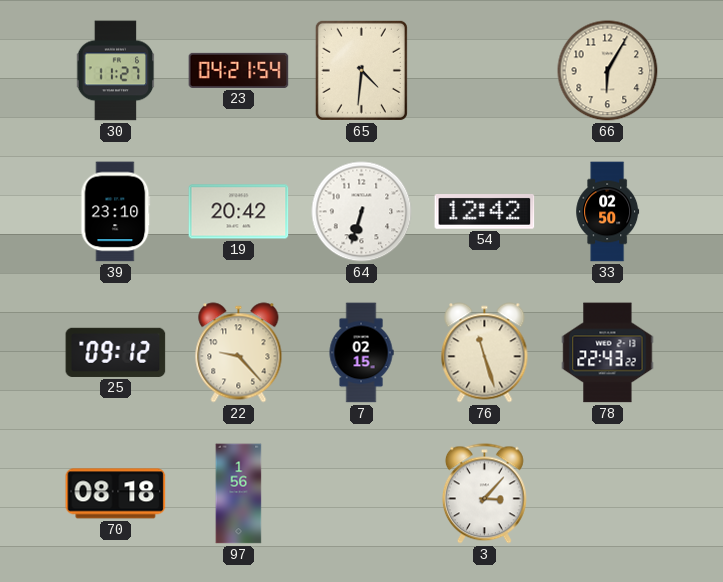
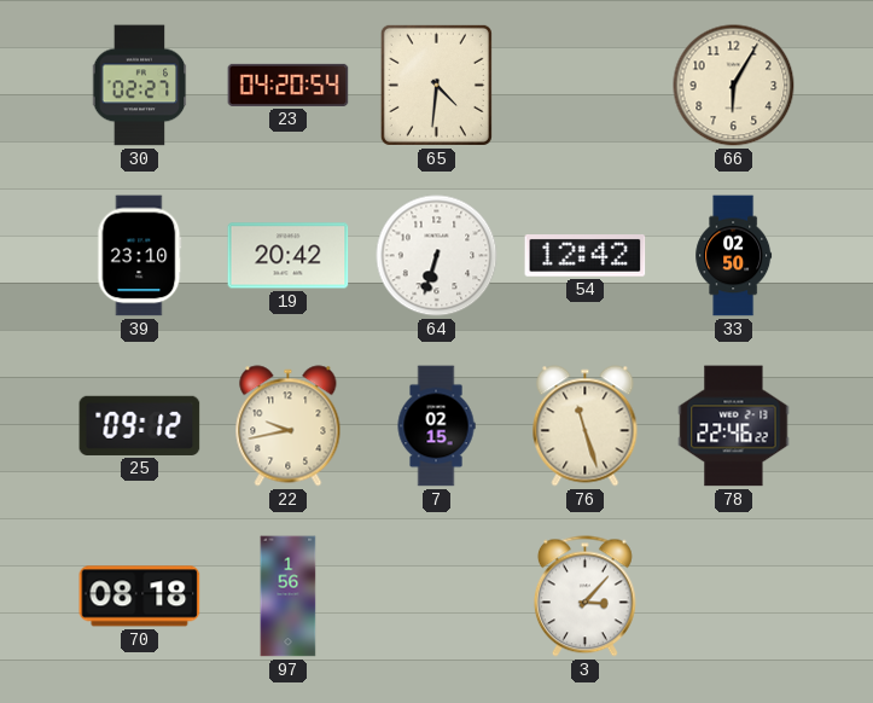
30: 11:27 -> 02:27
23: 04:21 -> 04:20
22: 9:23 -> 9:43
78: 22:43 -> 22:46
